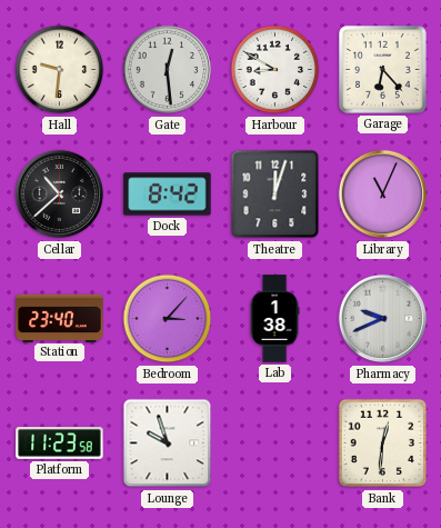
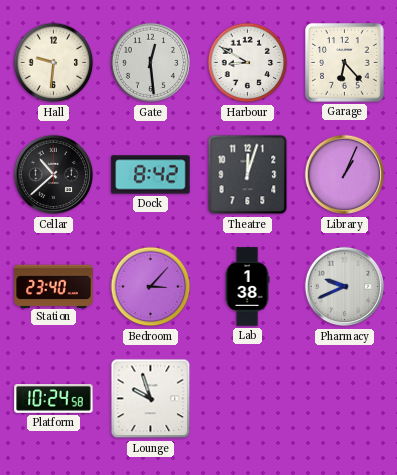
Library: 11:04 -> 1:04
Platform: 11:23 -> 10:24
Bank: 12:31 -> none
